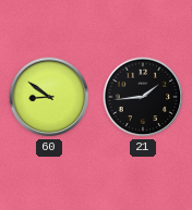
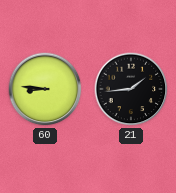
60: 8:51 -> 8:46
